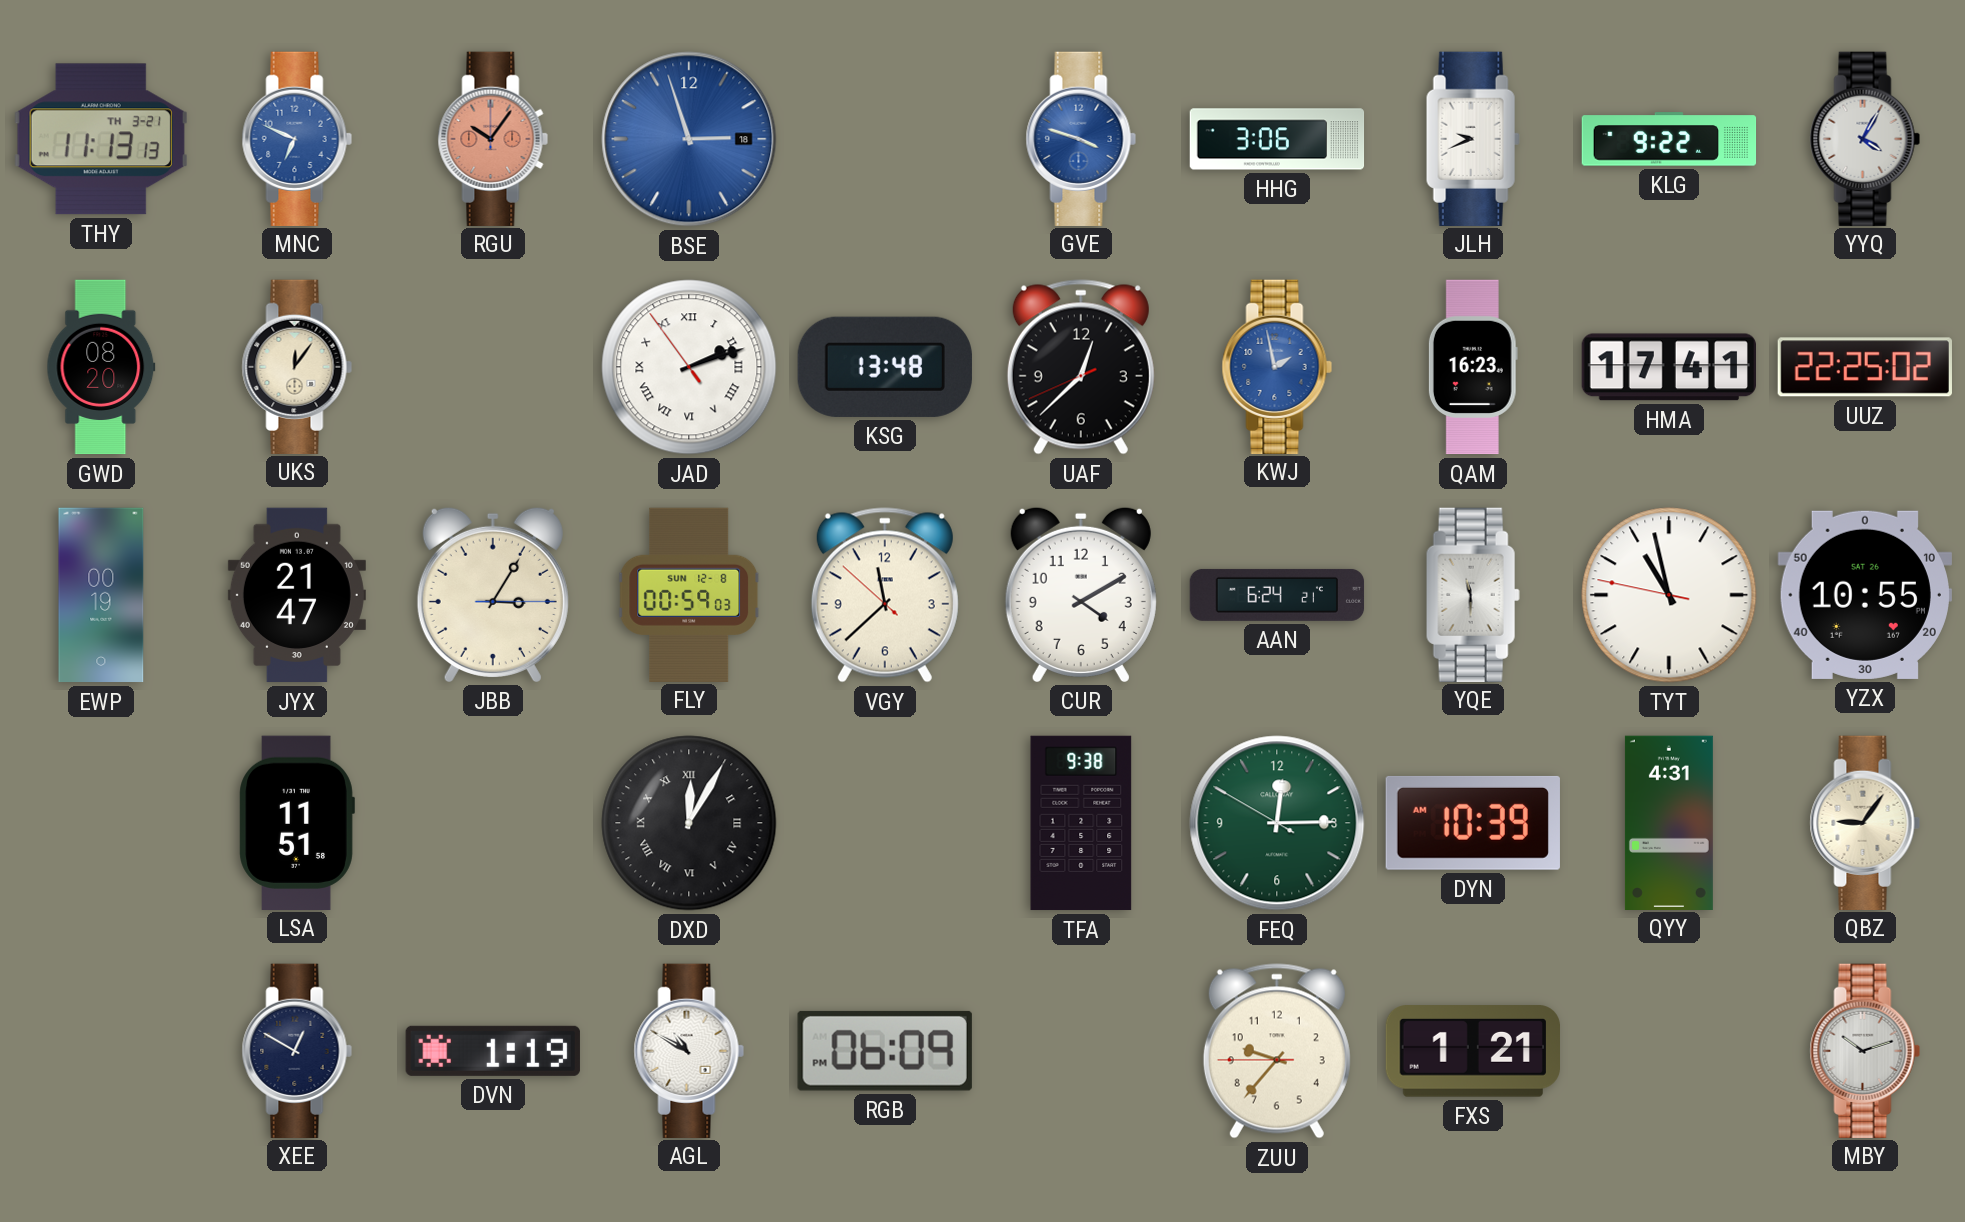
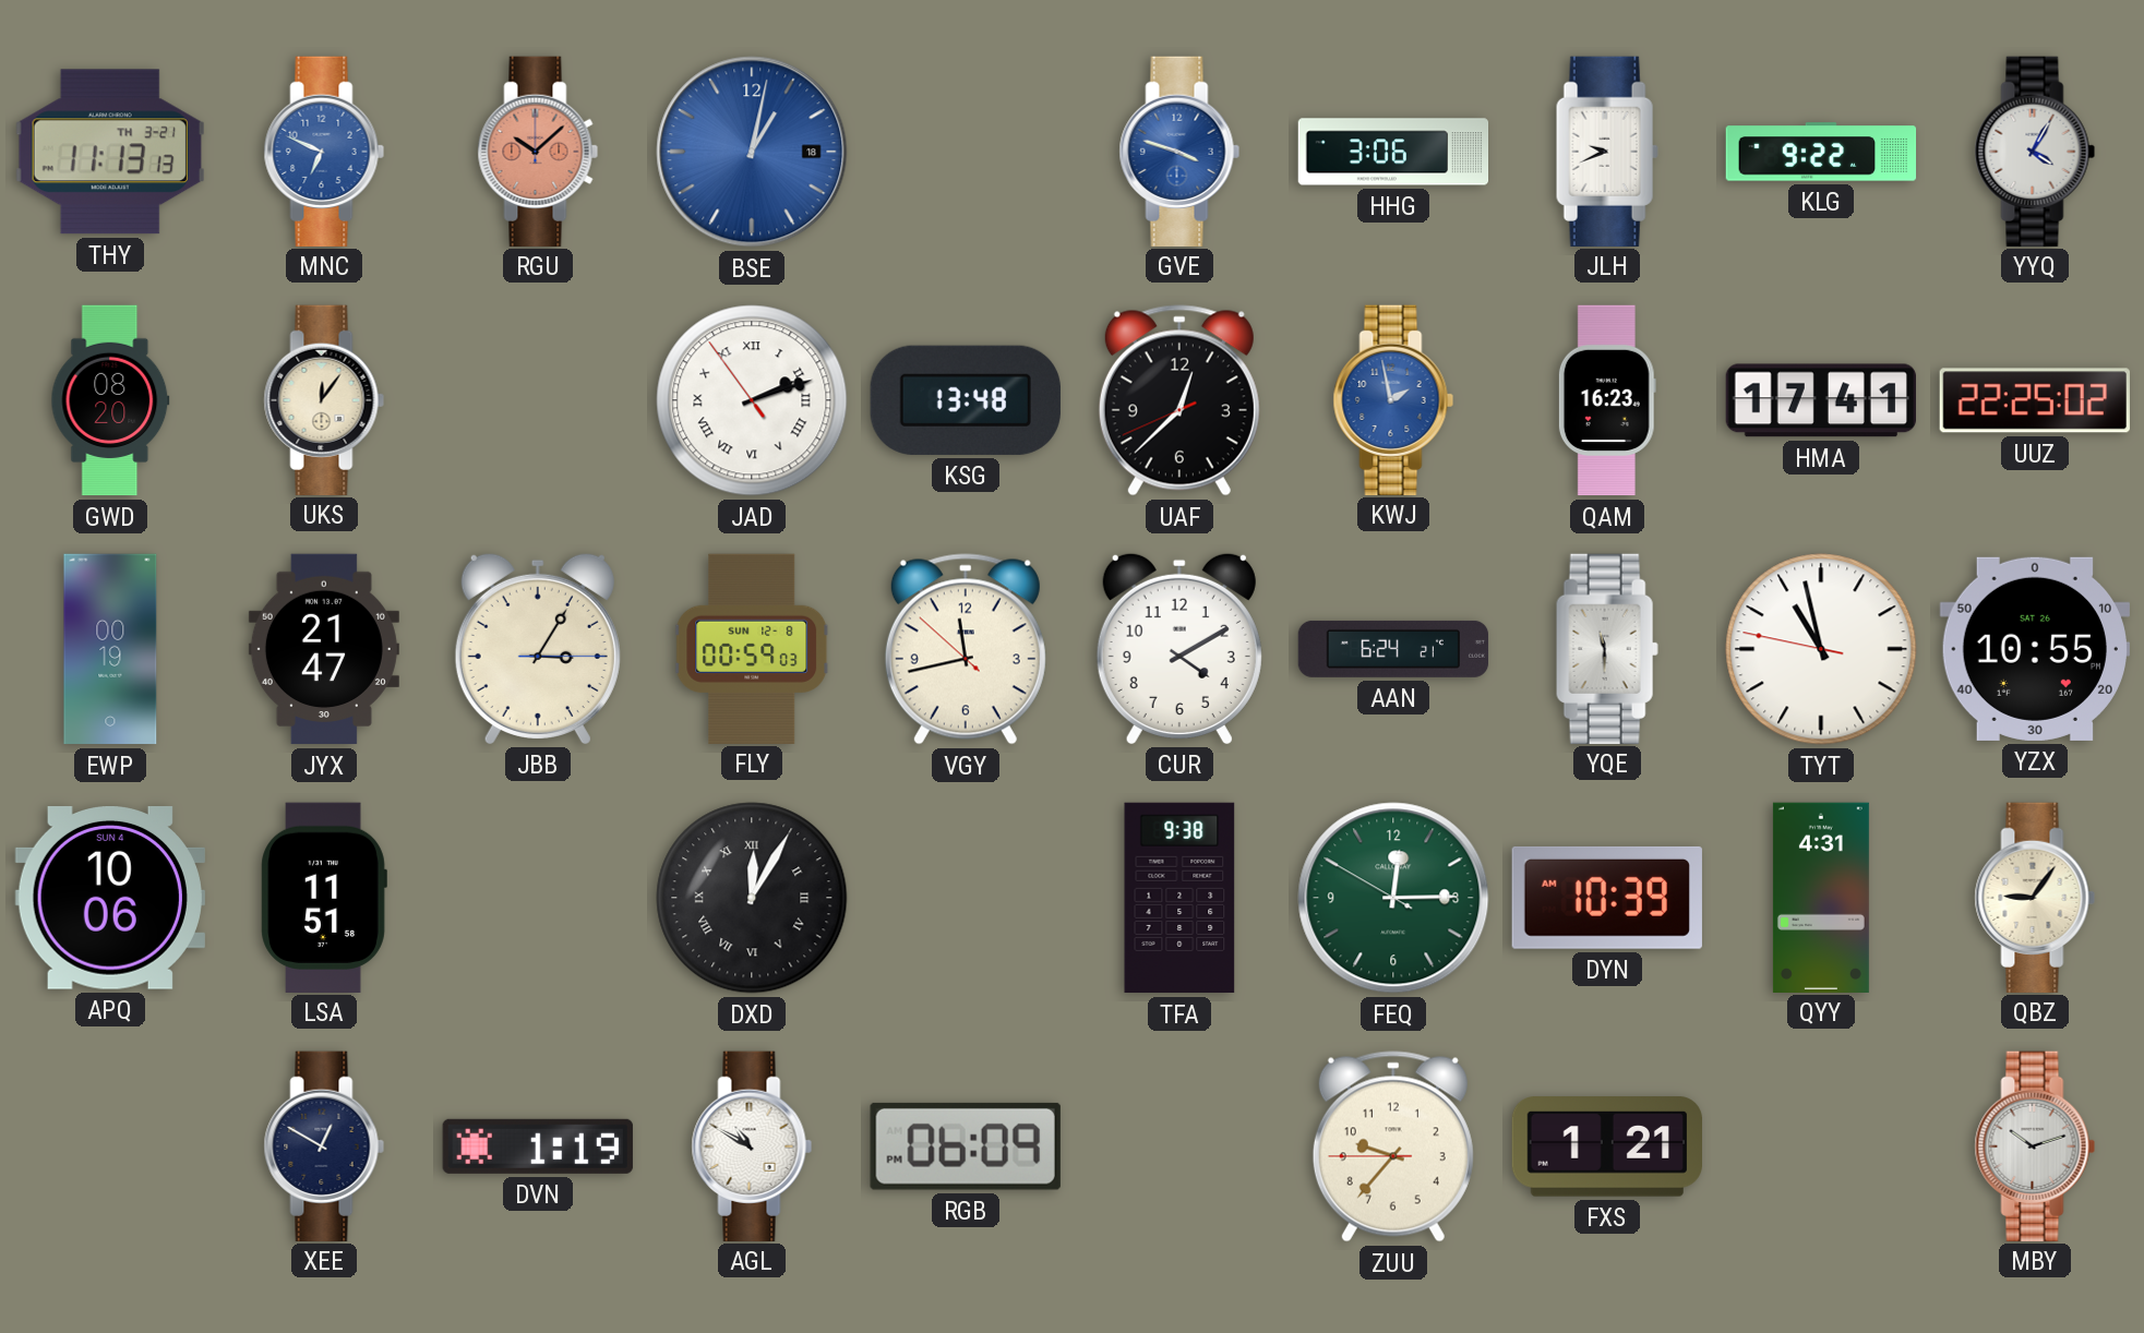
RGU: 10:06 -> 10:08
BSE: 2:57 -> 1:02
VGY: 11:37 -> 11:42
APQ: none -> 10:06
